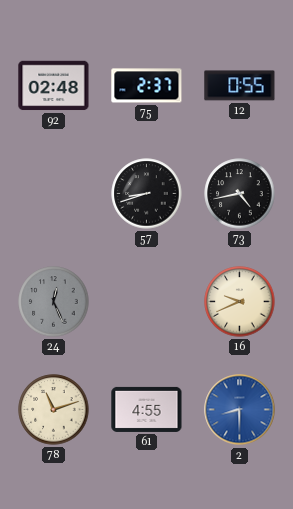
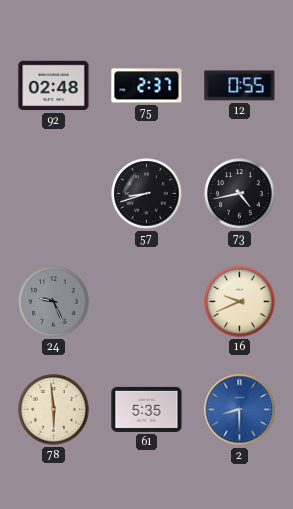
24: 12:26 -> 9:26
78: 11:12 -> 5:59
61: 4:55 -> 5:35
